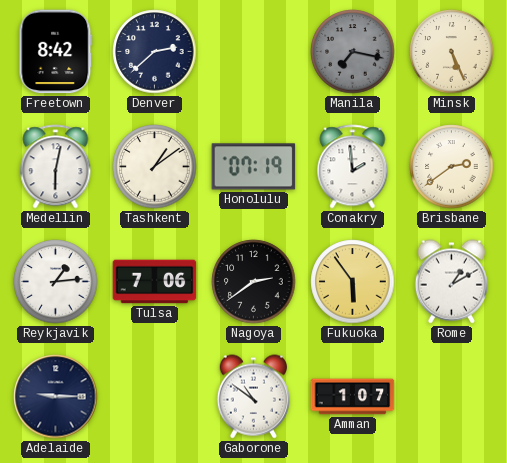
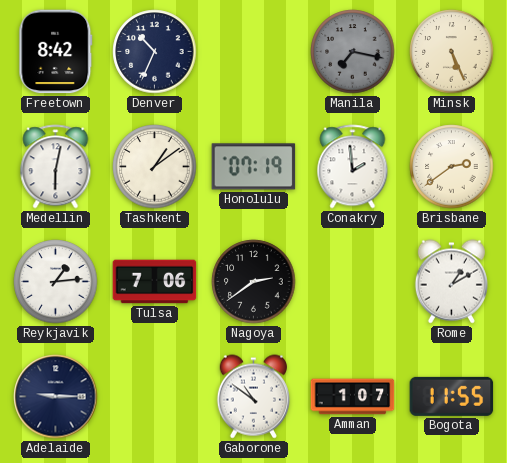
Denver: 2:38 -> 10:34
Fukuoka: 5:54 -> none
Bogota: none -> 11:55
